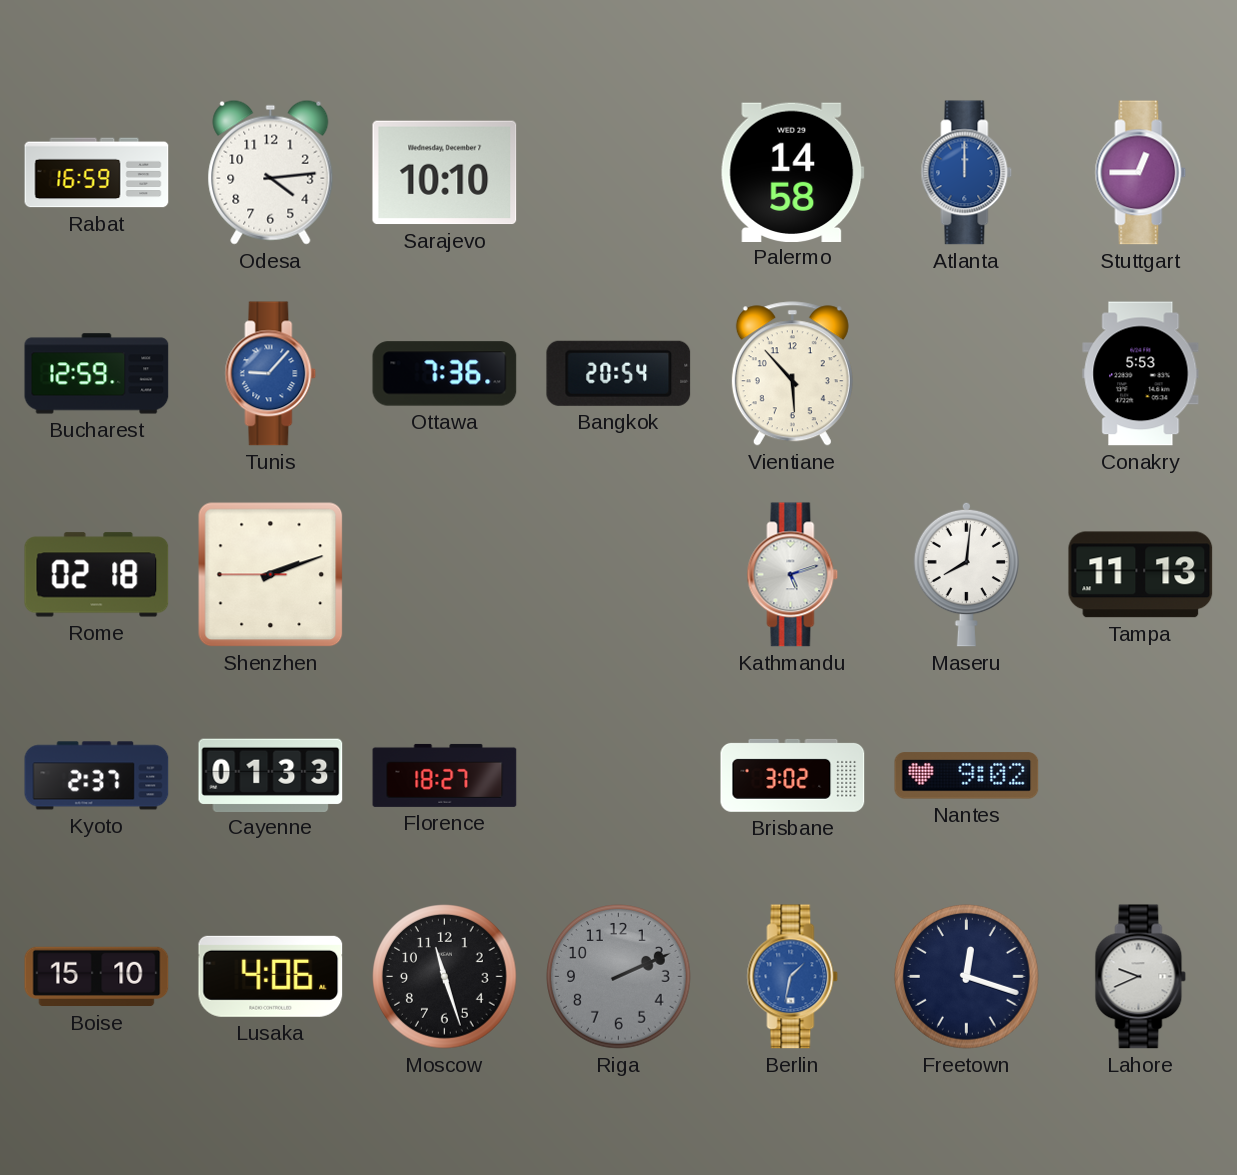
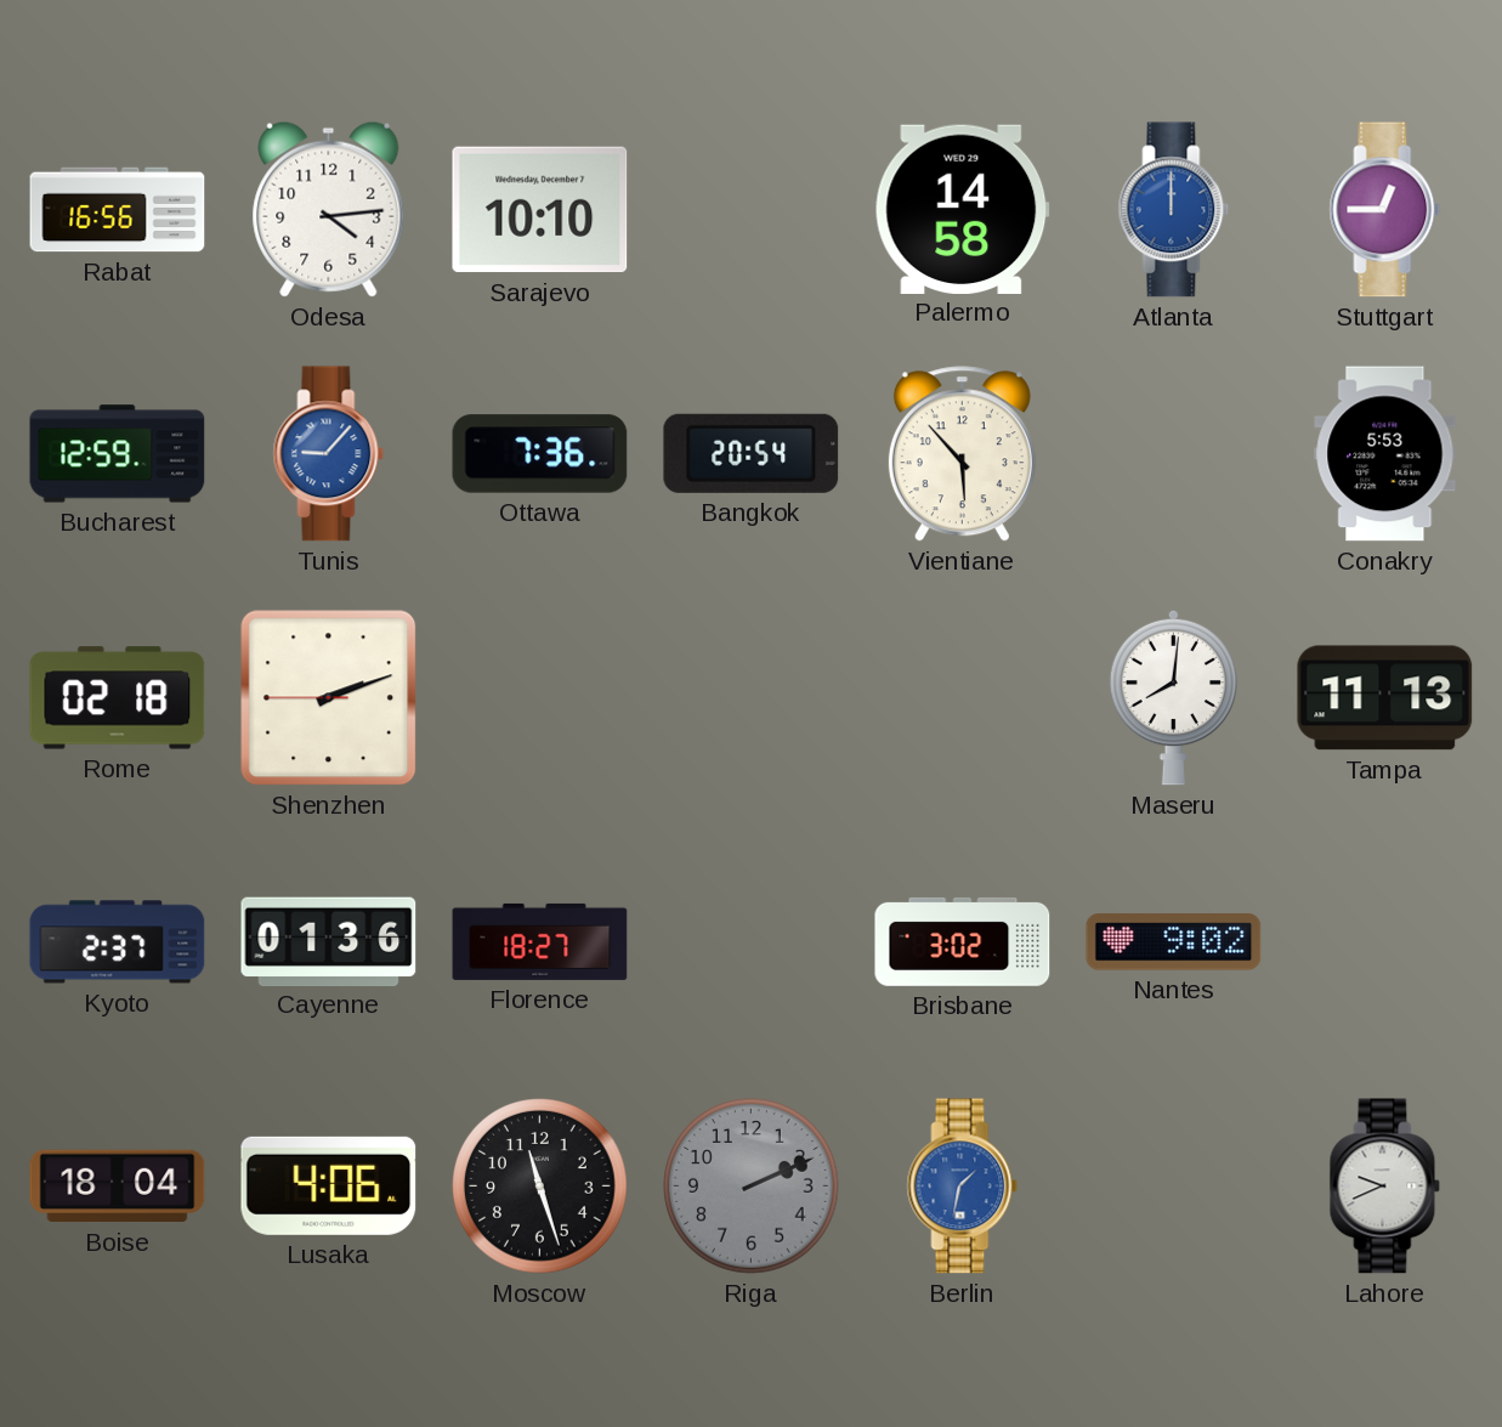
Rabat: 16:59 -> 16:56
Kathmandu: 5:12 -> none
Cayenne: 01:33 -> 01:36
Boise: 15:10 -> 18:04
Freetown: 12:18 -> none
